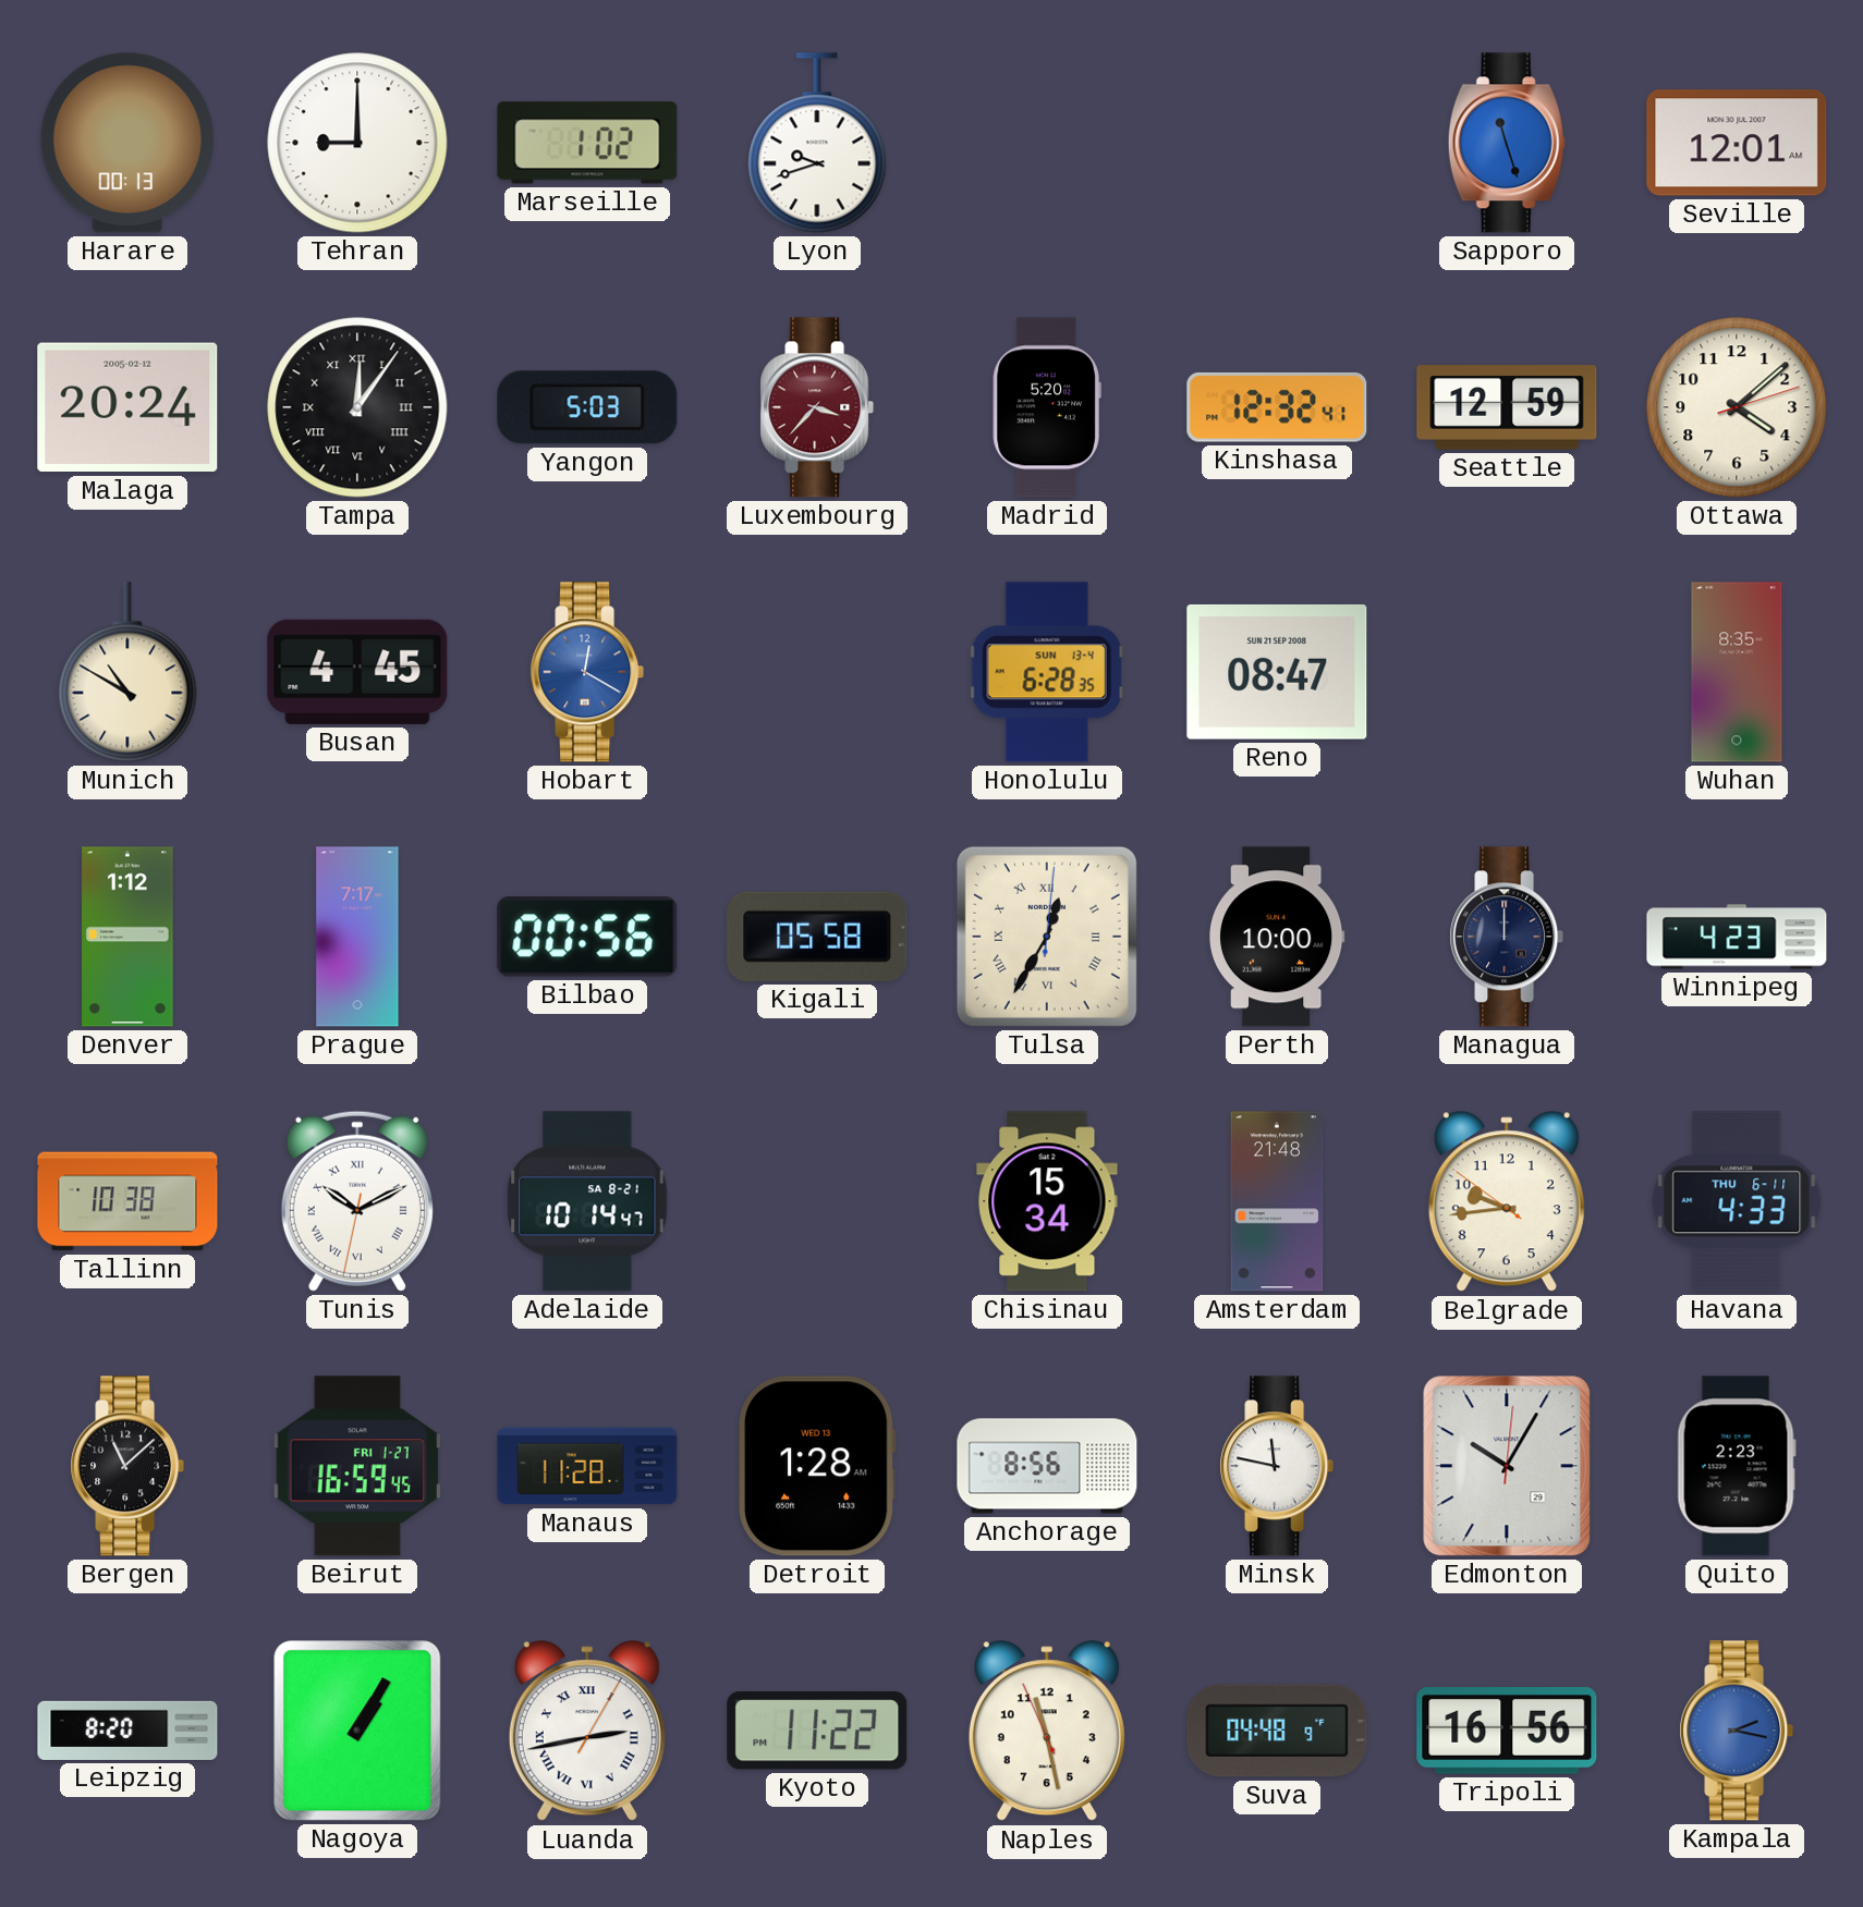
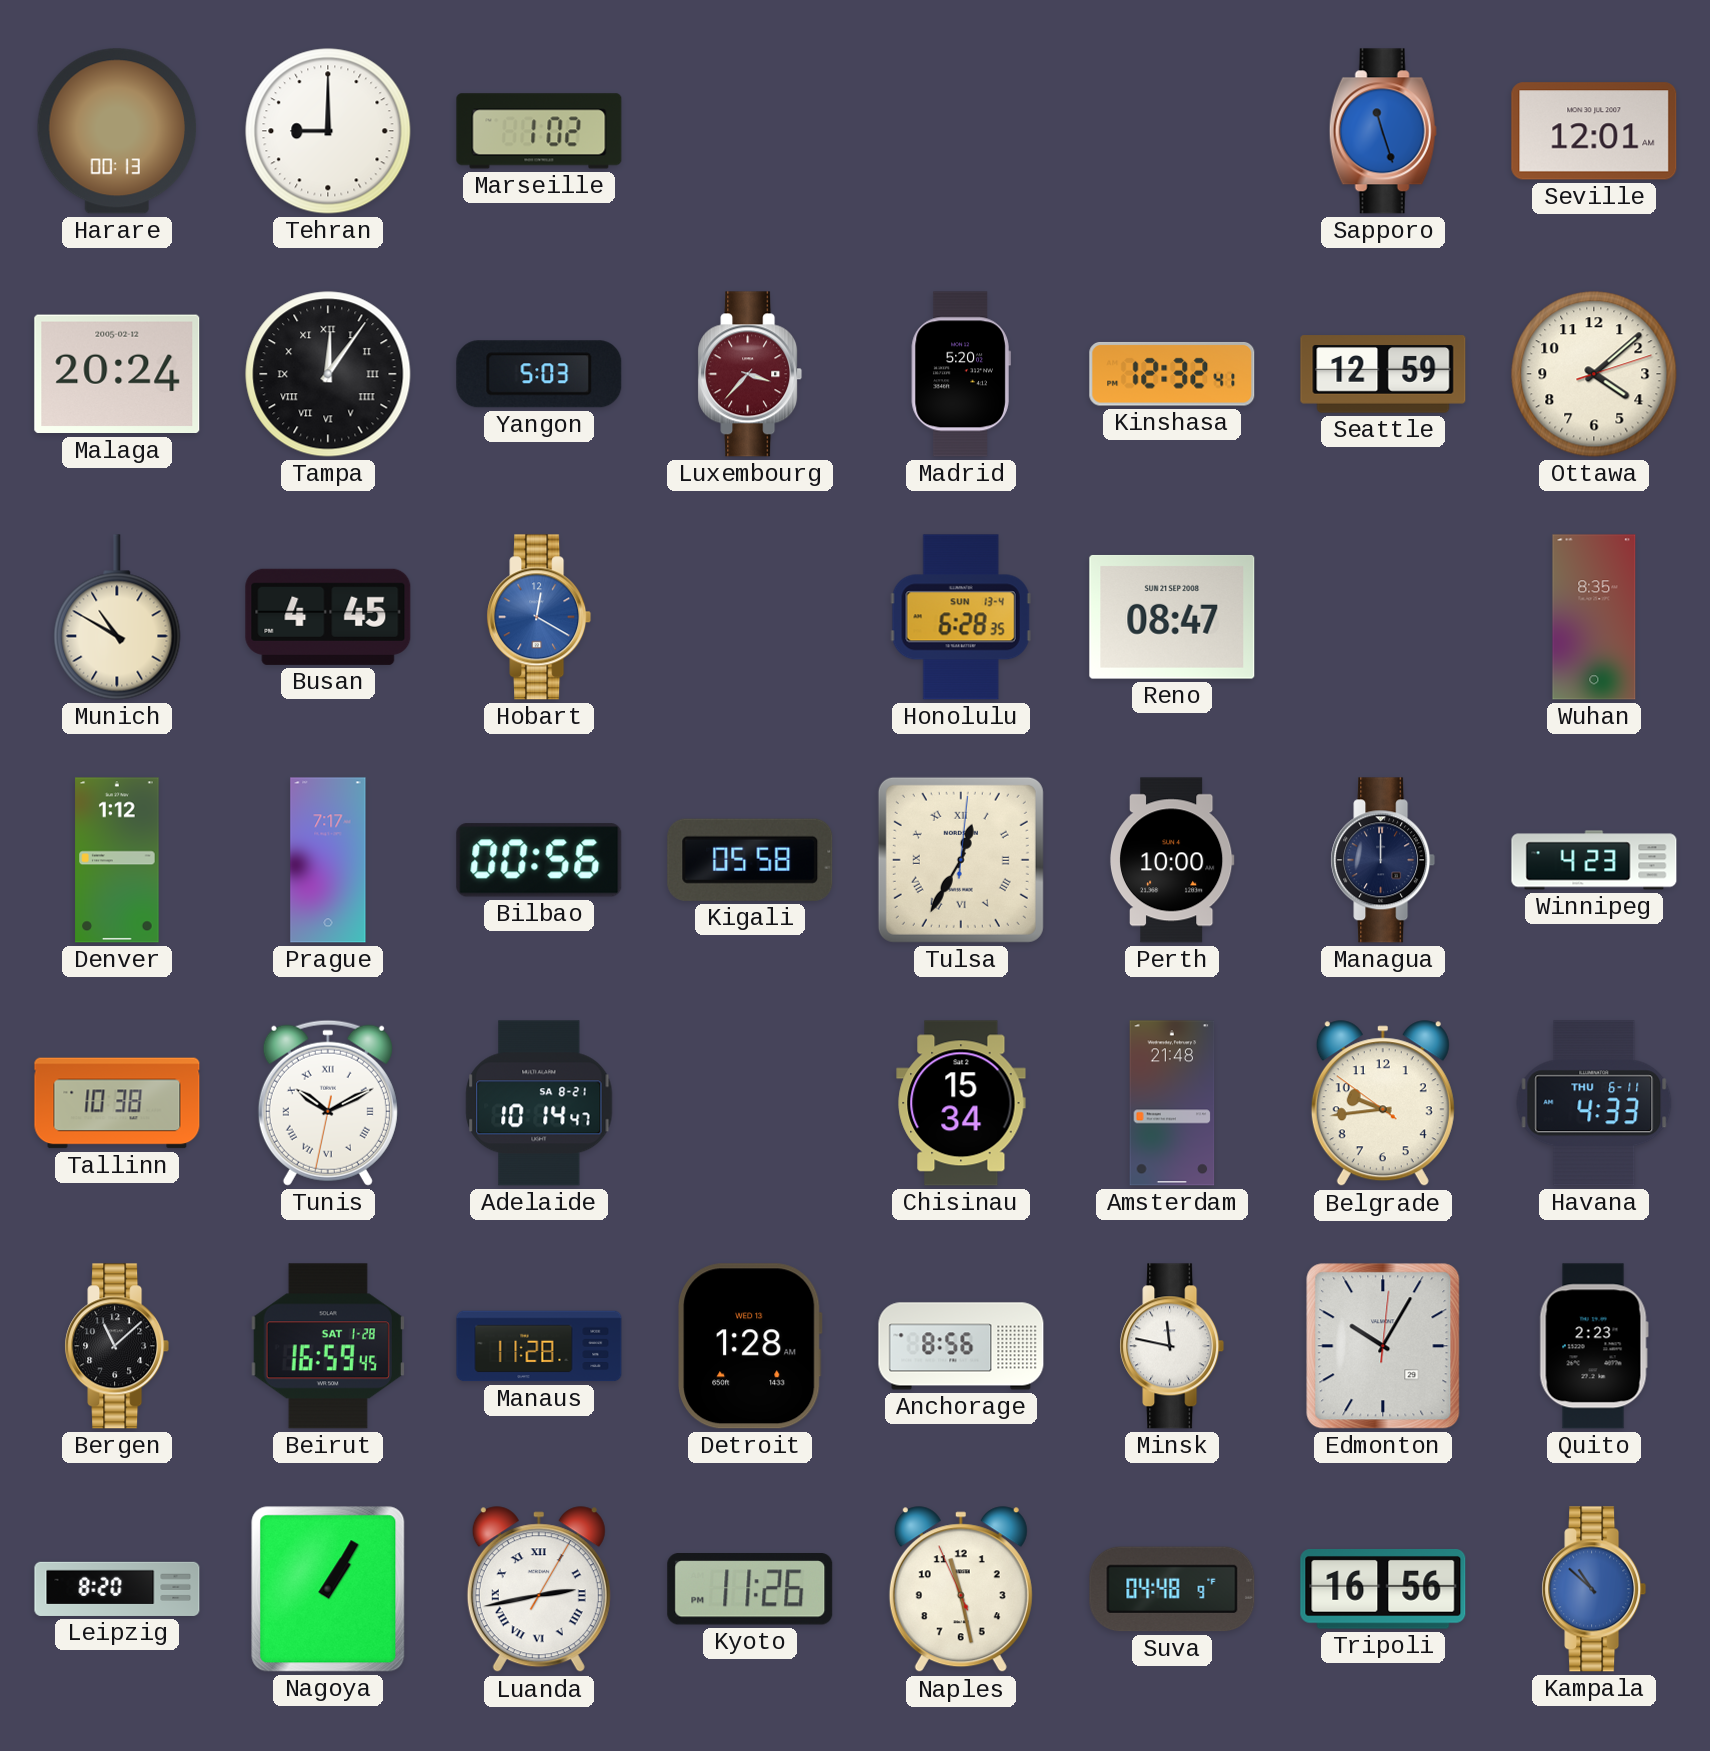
Lyon: 9:42 -> none
Beirut date: FRI 1-27 -> SAT 1-28
Kyoto: 11:22 -> 11:26
Kampala: 2:17 -> 10:52
